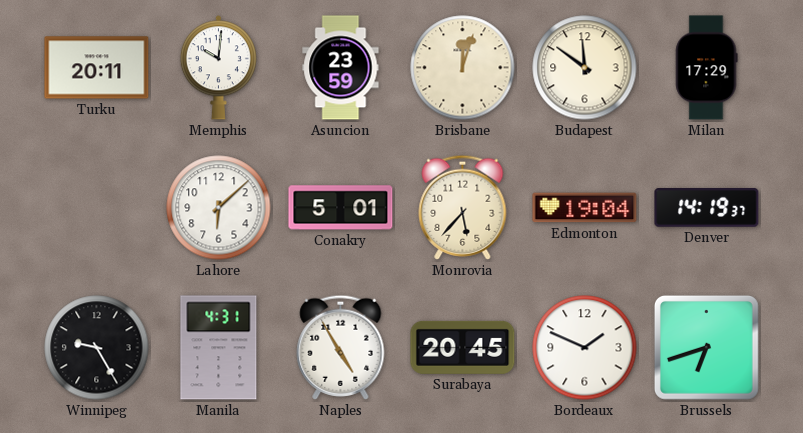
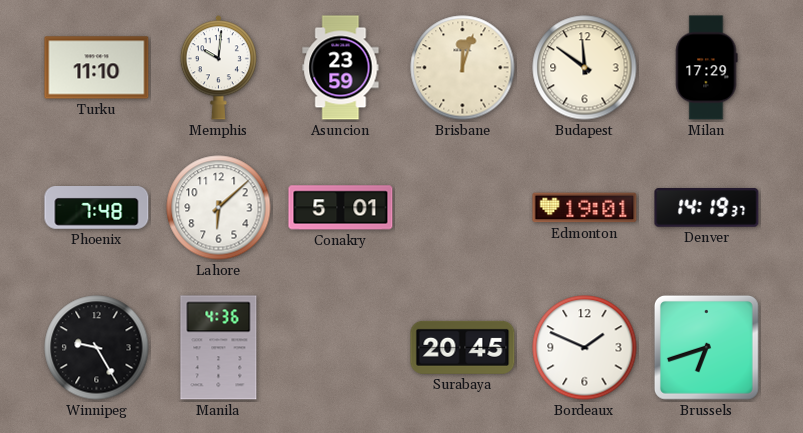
Turku: 20:11 -> 11:10
Phoenix: none -> 7:48
Monrovia: 5:37 -> none
Edmonton: 19:04 -> 19:01
Manila: 4:31 -> 4:36
Naples: 4:55 -> none
